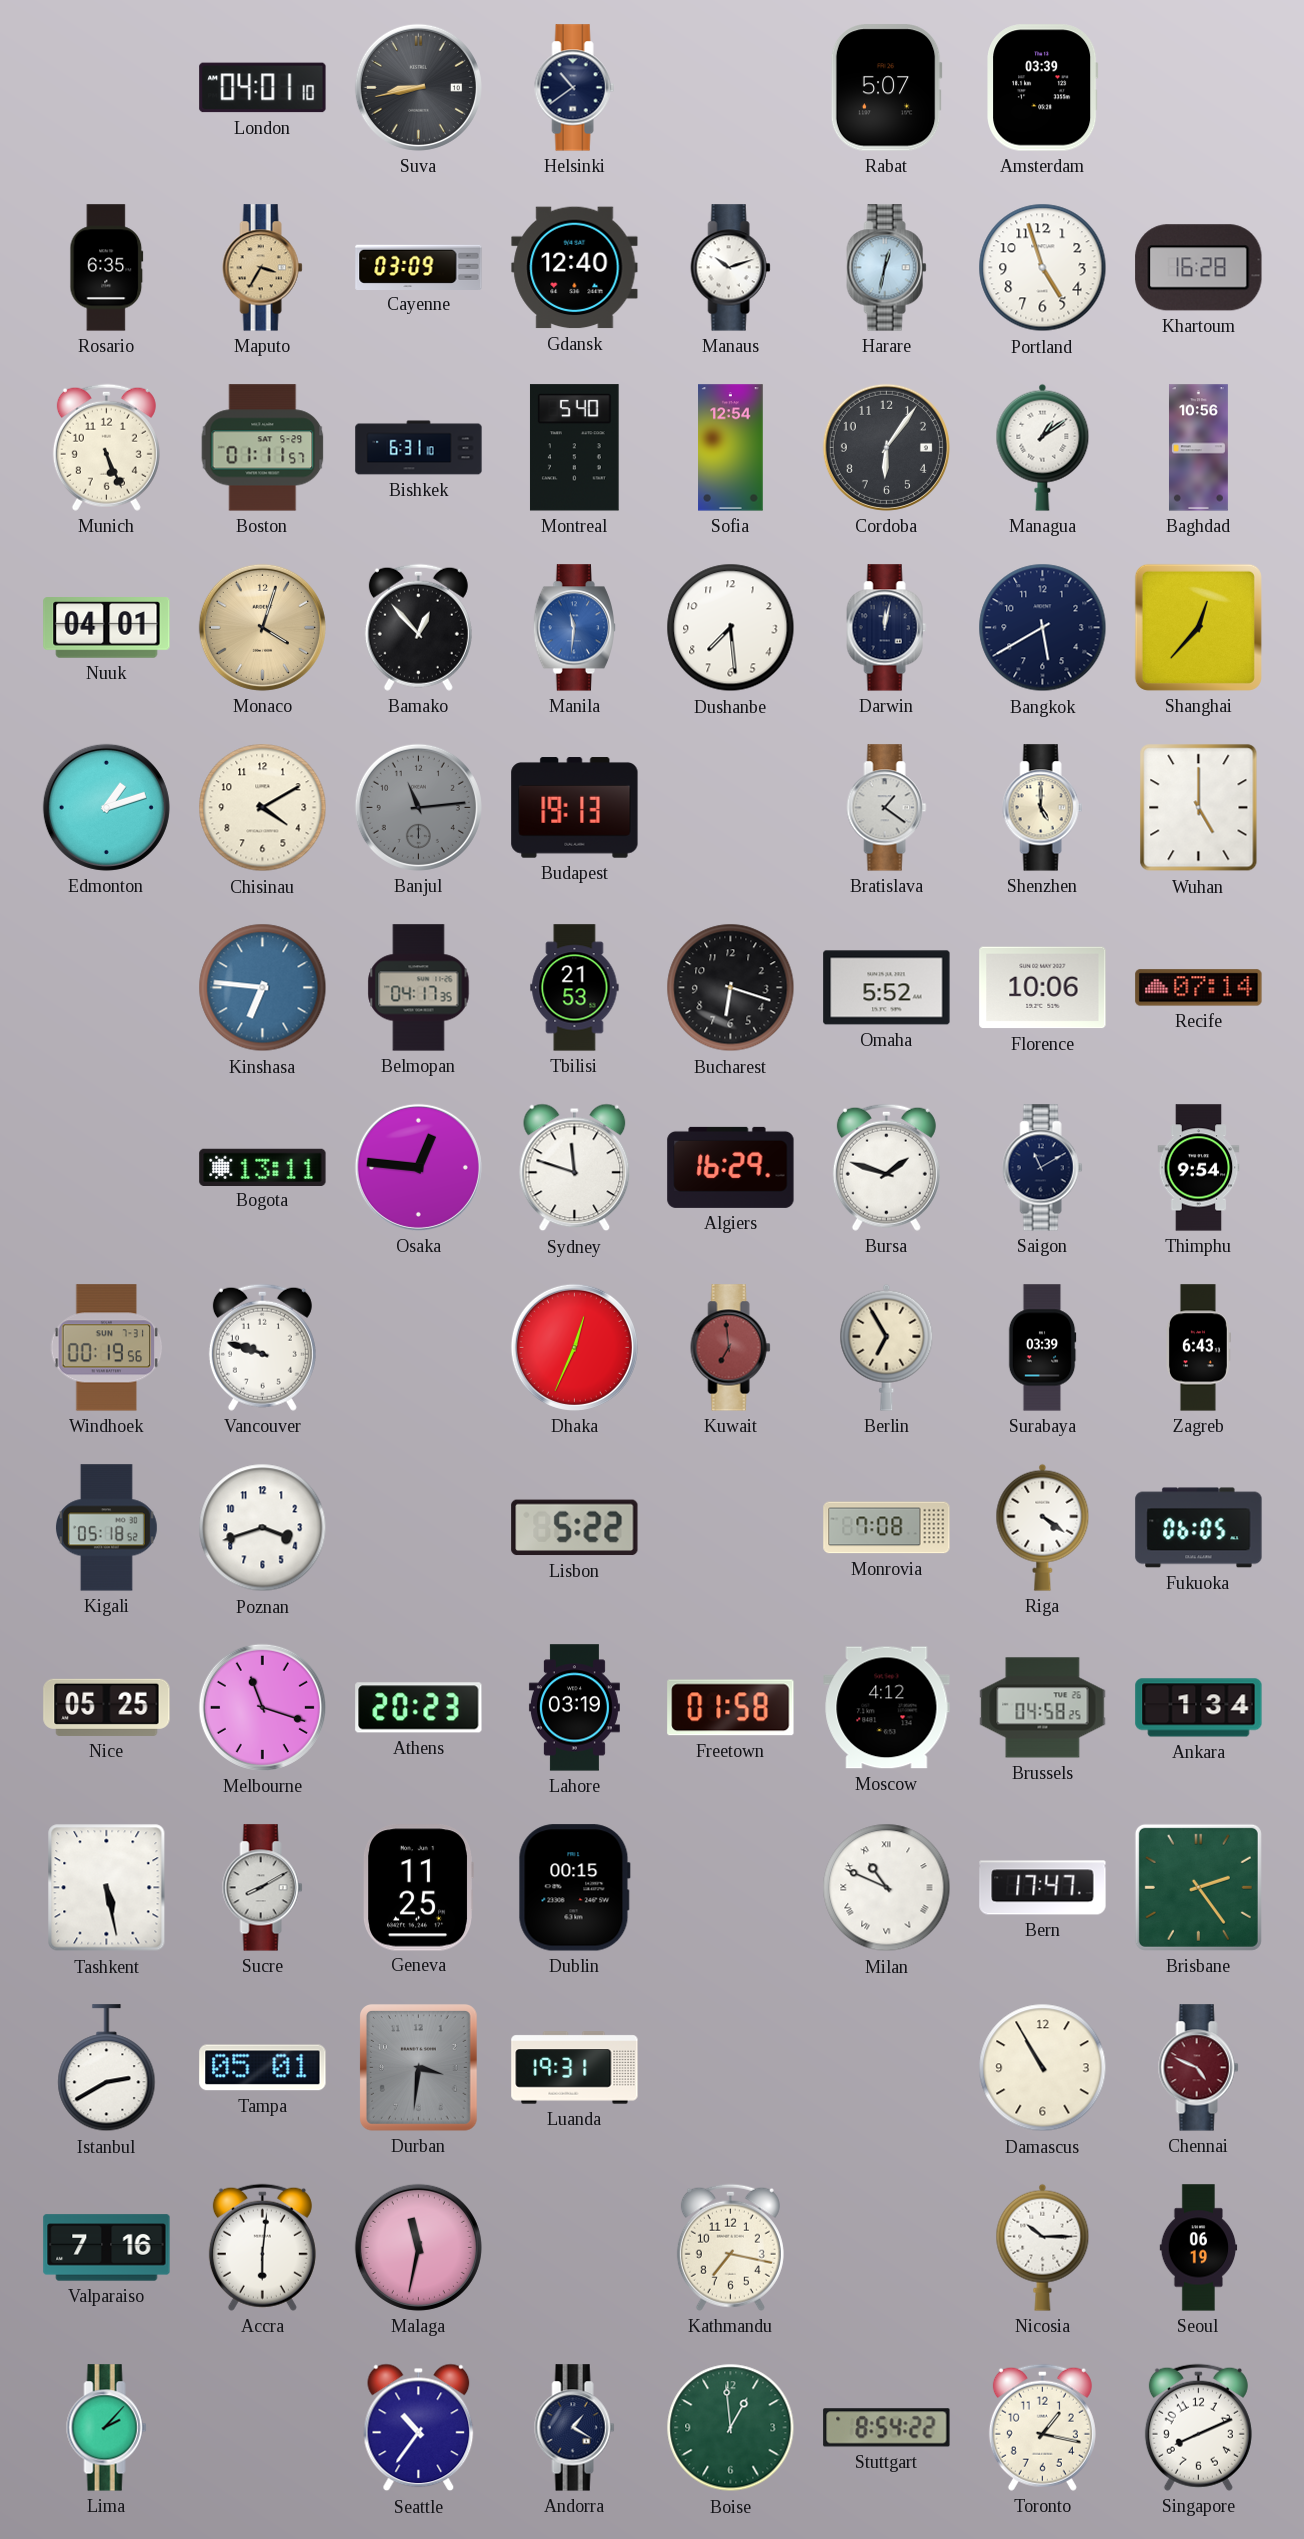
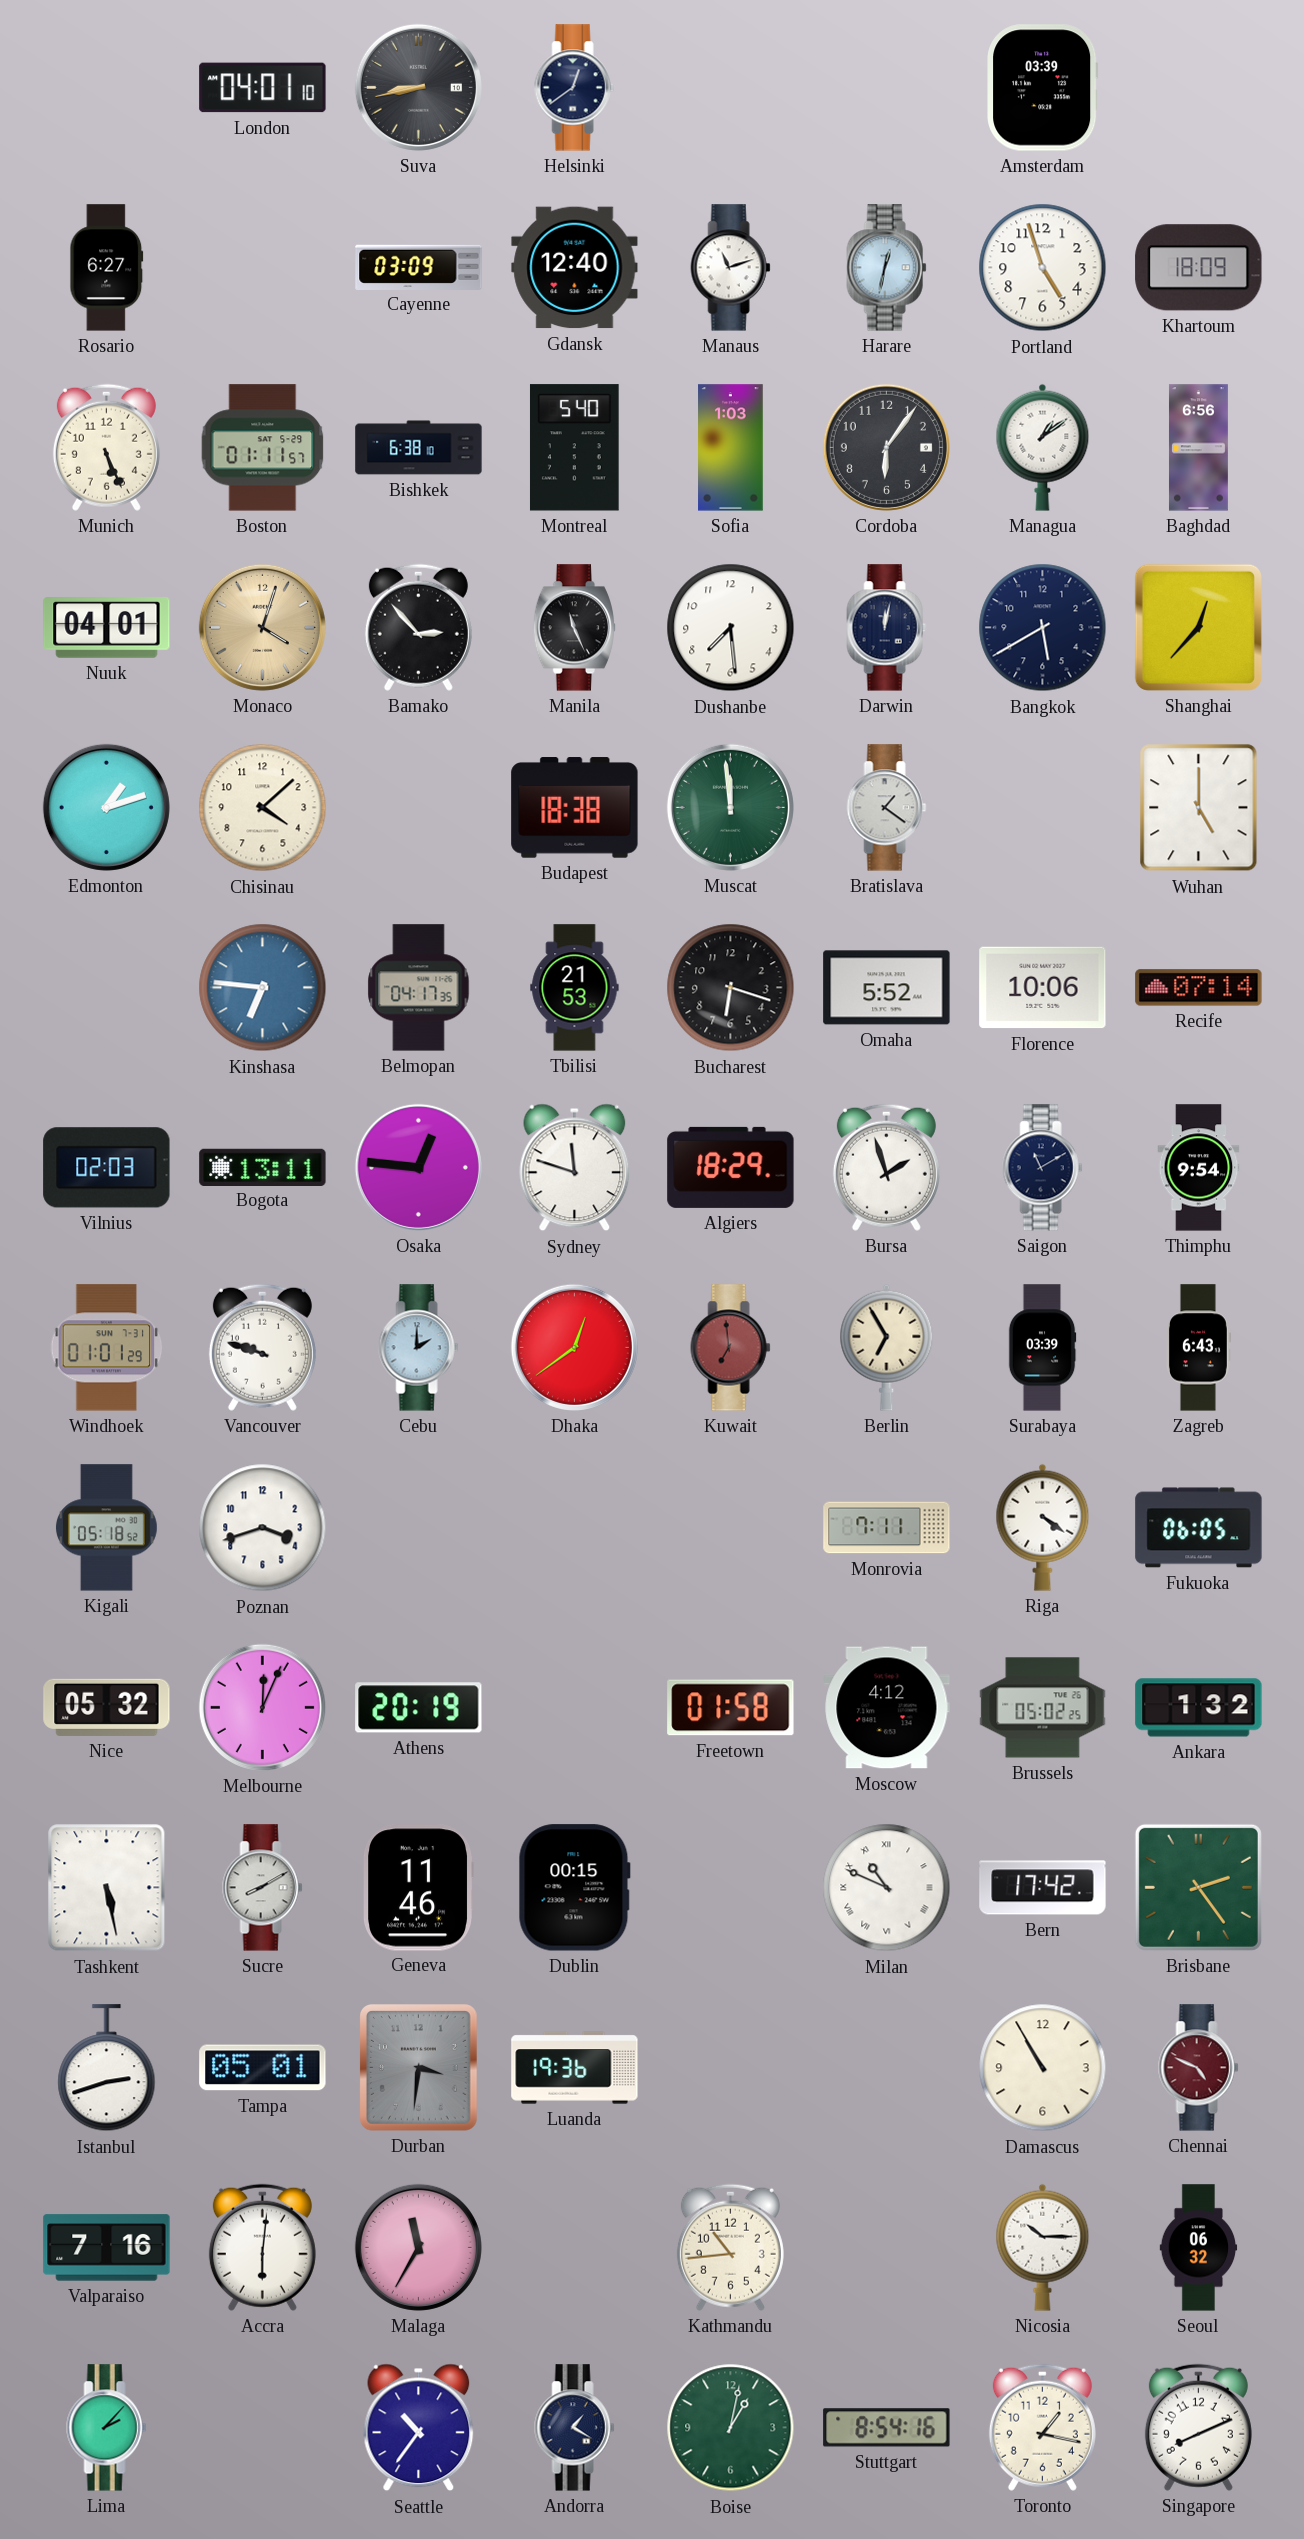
Helsinki: 10:39 -> 12:39
Rabat: 5:07 -> none
Rosario: 6:35 -> 6:27
Maputo: 3:35 -> none
Manaus: 10:12 -> 11:12
Khartoum: 16:28 -> 18:09
Bishkek: 6:31 -> 6:38
Sofia: 12:54 -> 1:03
Baghdad: 10:56 -> 6:56
Bamako: 12:53 -> 2:53
Manila: 11:31 -> 11:26
Manila dial: blue -> black
Chisinau: 4:10 -> 4:08
Banjul: 11:14 -> none
Budapest: 19:13 -> 18:38
Muscat: none -> 11:59
Shenzhen: 5:00 -> none
Vilnius: none -> 02:03
Algiers: 16:29 -> 18:29
Bursa: 1:48 -> 1:57
Windhoek: 00:19 -> 01:01
Cebu: none -> 2:00
Dhaka: 12:34 -> 12:39
Lisbon: 5:22 -> none
Monrovia: 7:08 -> 7:11
Nice: 05:25 -> 05:32
Melbourne: 11:18 -> 12:04
Athens: 20:23 -> 20:19
Lahore: 03:19 -> none
Brussels: 04:58 -> 05:02
Ankara: 1:34 -> 1:32
Geneva: 11:25 -> 11:46
Bern: 17:47 -> 17:42
Istanbul: 2:40 -> 2:42
Luanda: 19:31 -> 19:36
Malaga: 11:32 -> 11:35
Kathmandu: 7:17 -> 10:44
Seoul: 06:19 -> 06:32
Boise: 12:59 -> 1:02
Stuttgart: 8:54:22 -> 8:54:16
